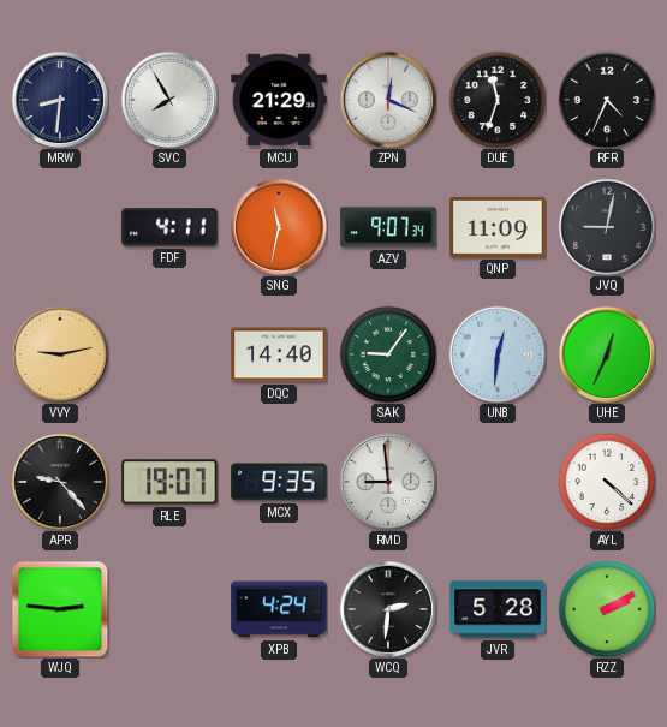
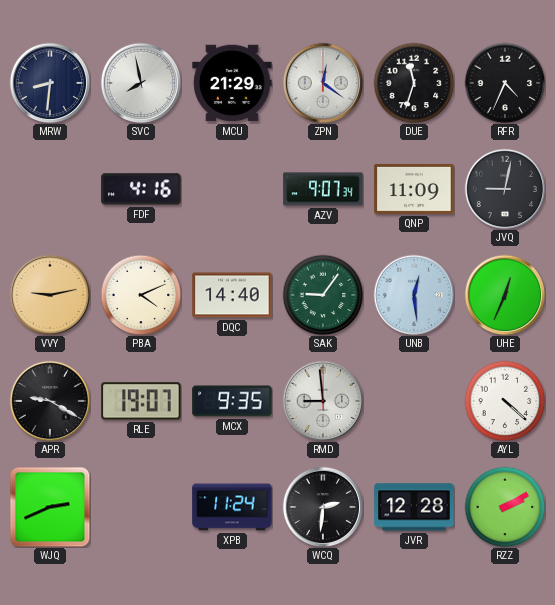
SVC: 7:55 -> 7:58
ZPN: 12:19 -> 12:21
FDF: 4:11 -> 4:16
SNG: 11:32 -> none
PBA: none -> 4:11
UNB: 12:31 -> 12:29
APR: 9:23 -> 9:20
WJQ: 2:46 -> 2:41
XPB: 4:24 -> 11:24
JVR: 5:28 -> 12:28
